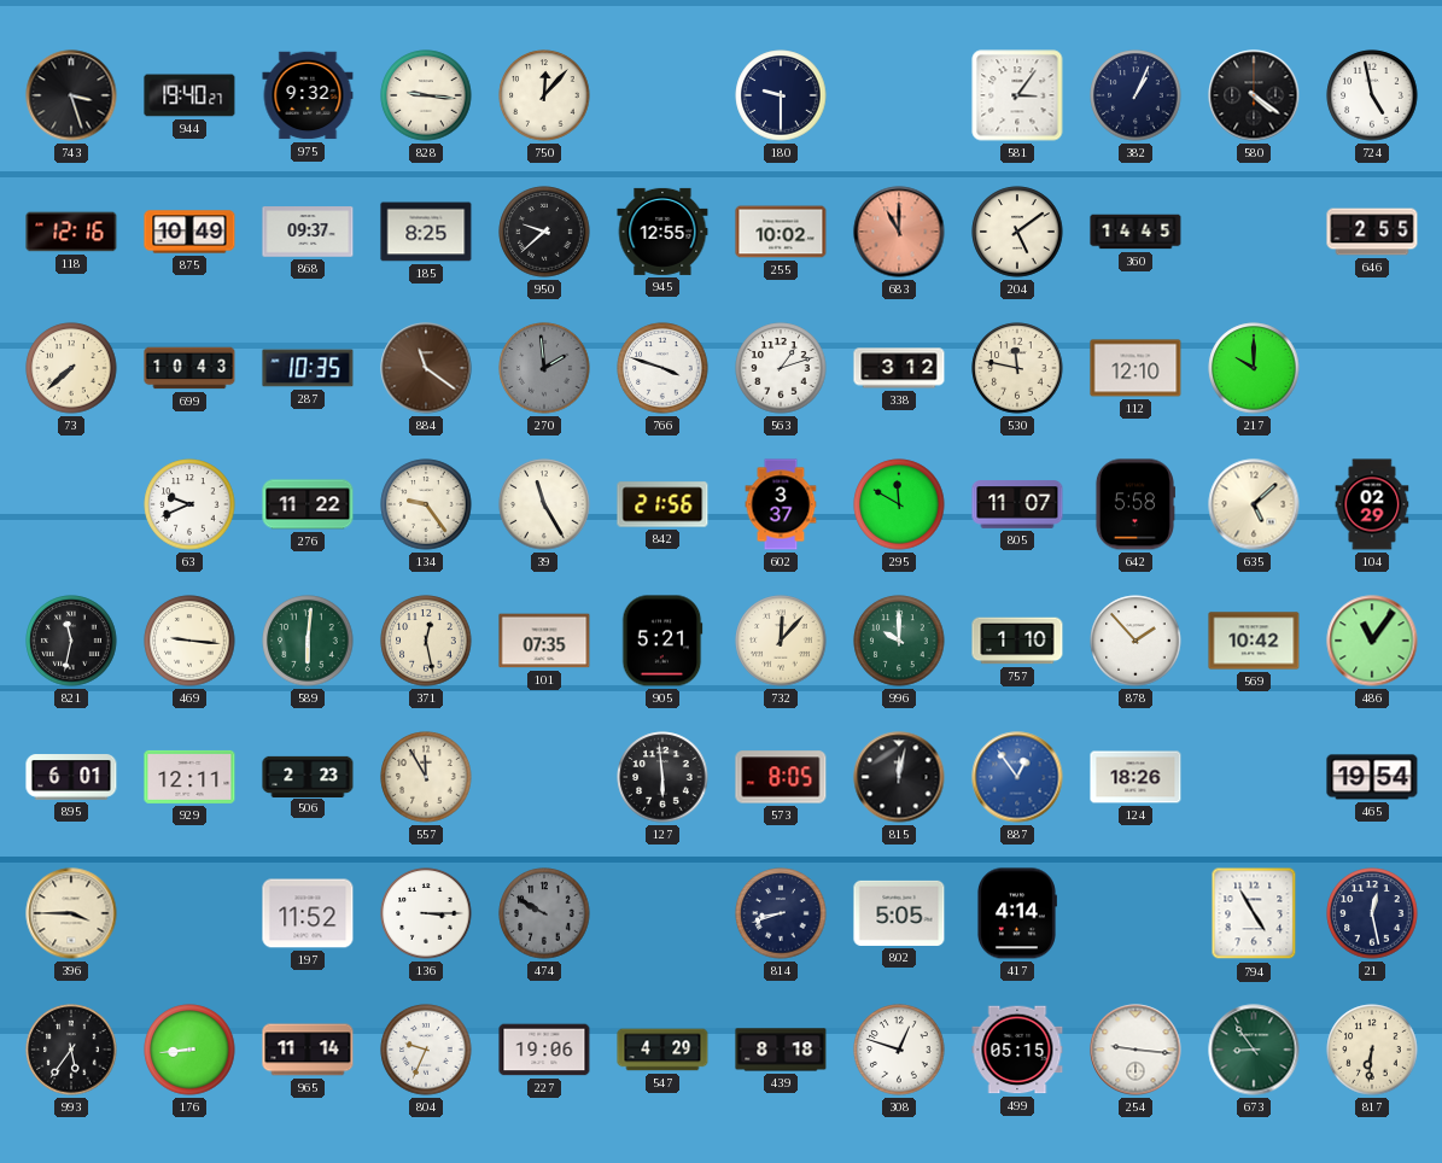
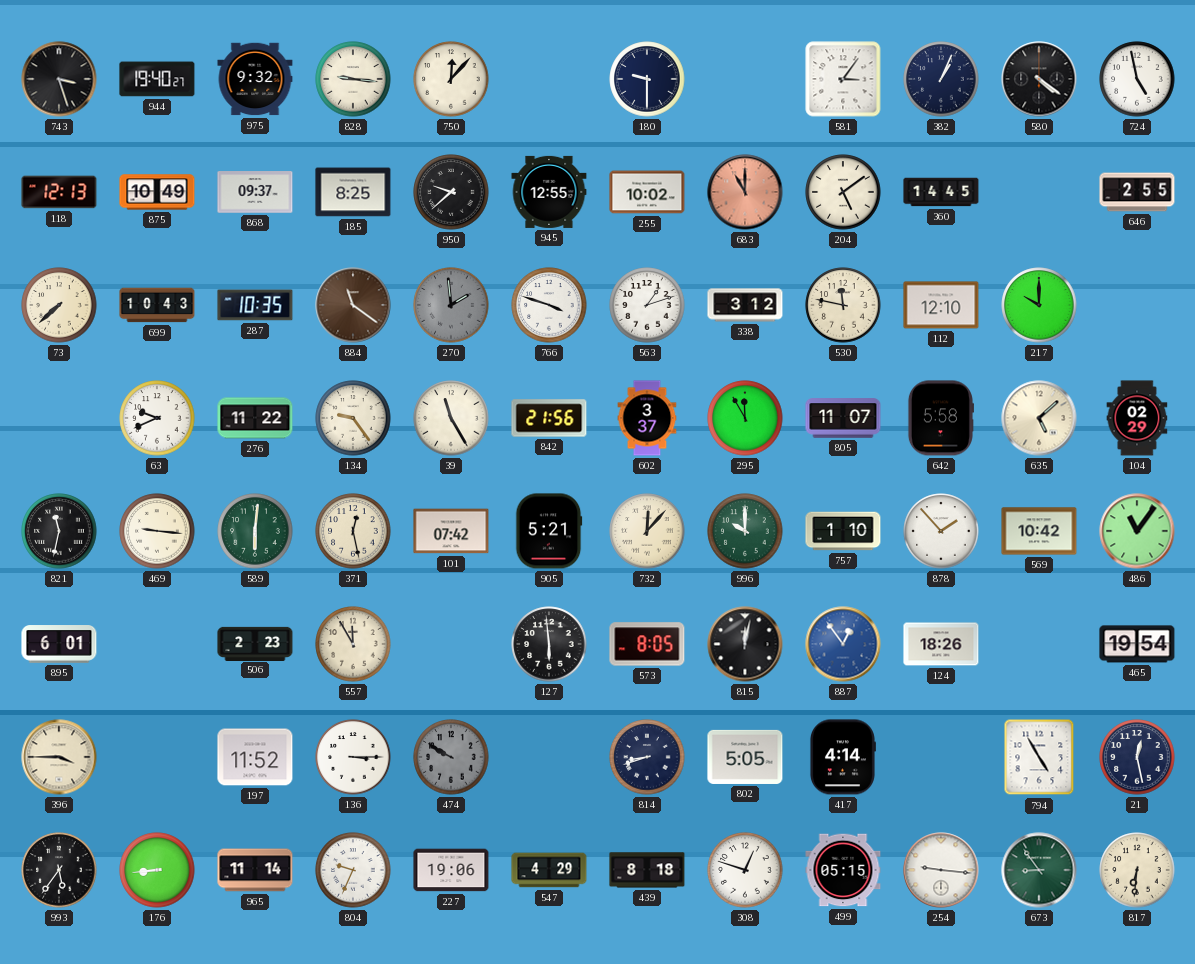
118: 12:16 -> 12:13
295: 11:50 -> 11:55
101: 07:35 -> 07:42
929: 12:11 -> none
